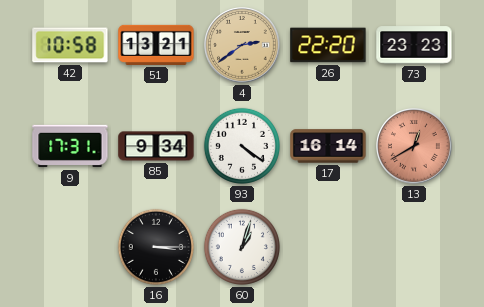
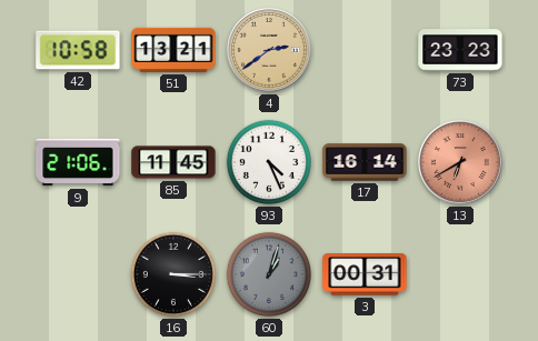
26: 22:20 -> none
9: 17:31 -> 21:06
85: 9:34 -> 11:45
93: 4:21 -> 4:26
13: 12:40 -> 6:40
60 dial: white -> grey
3: none -> 00:31
